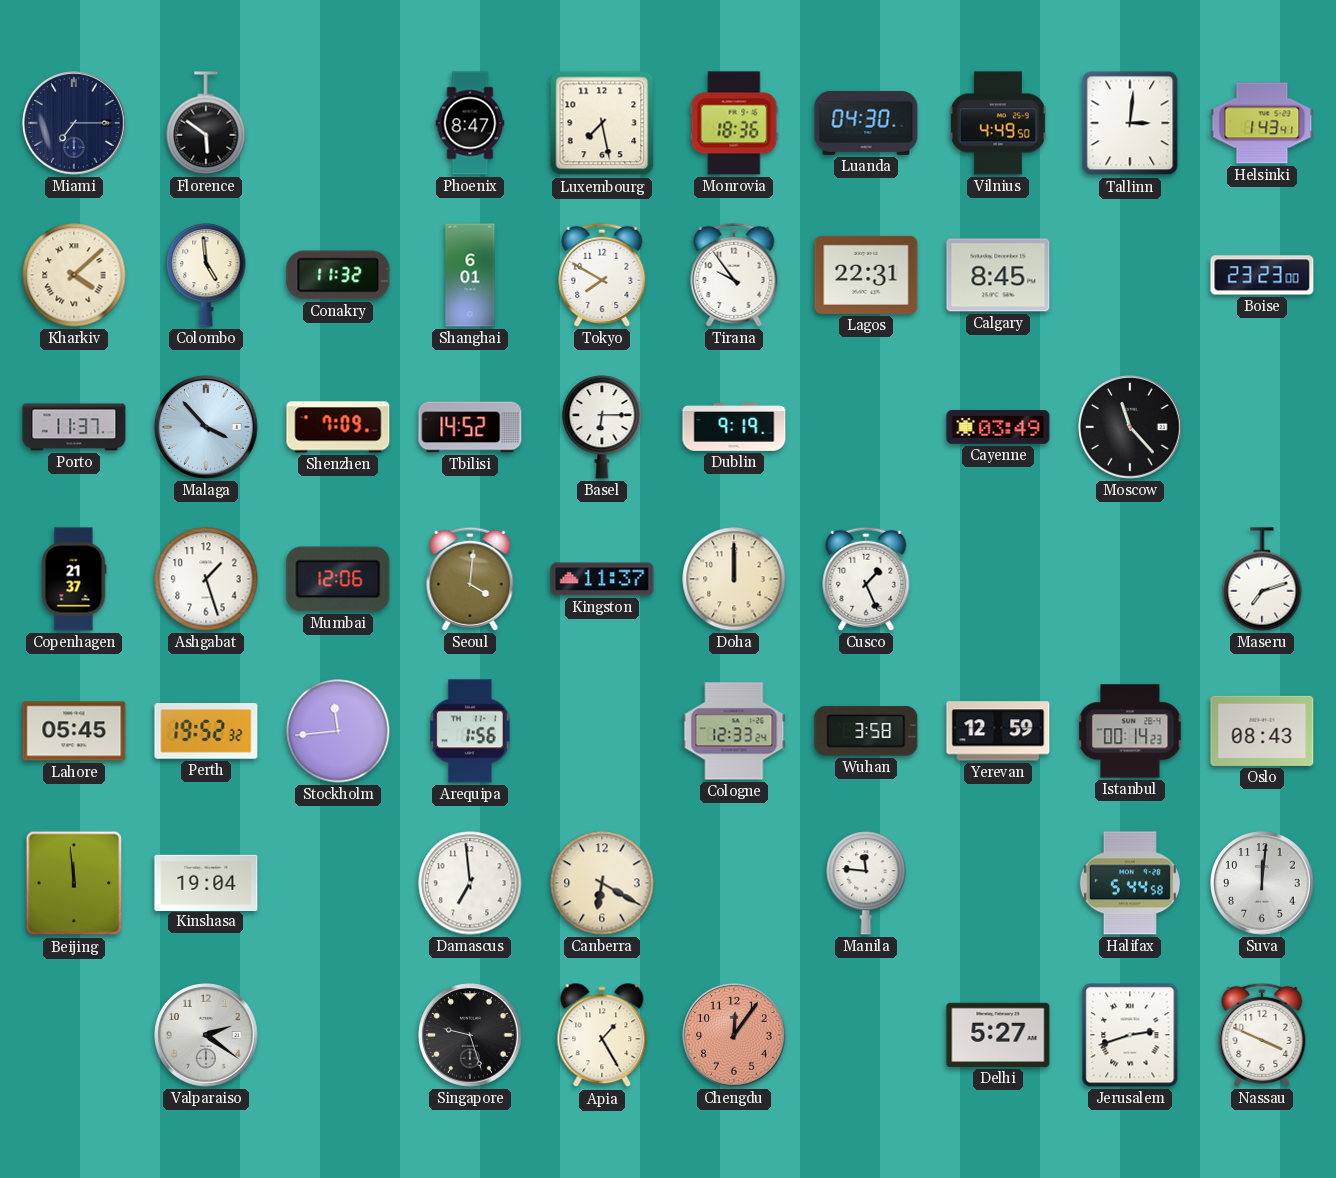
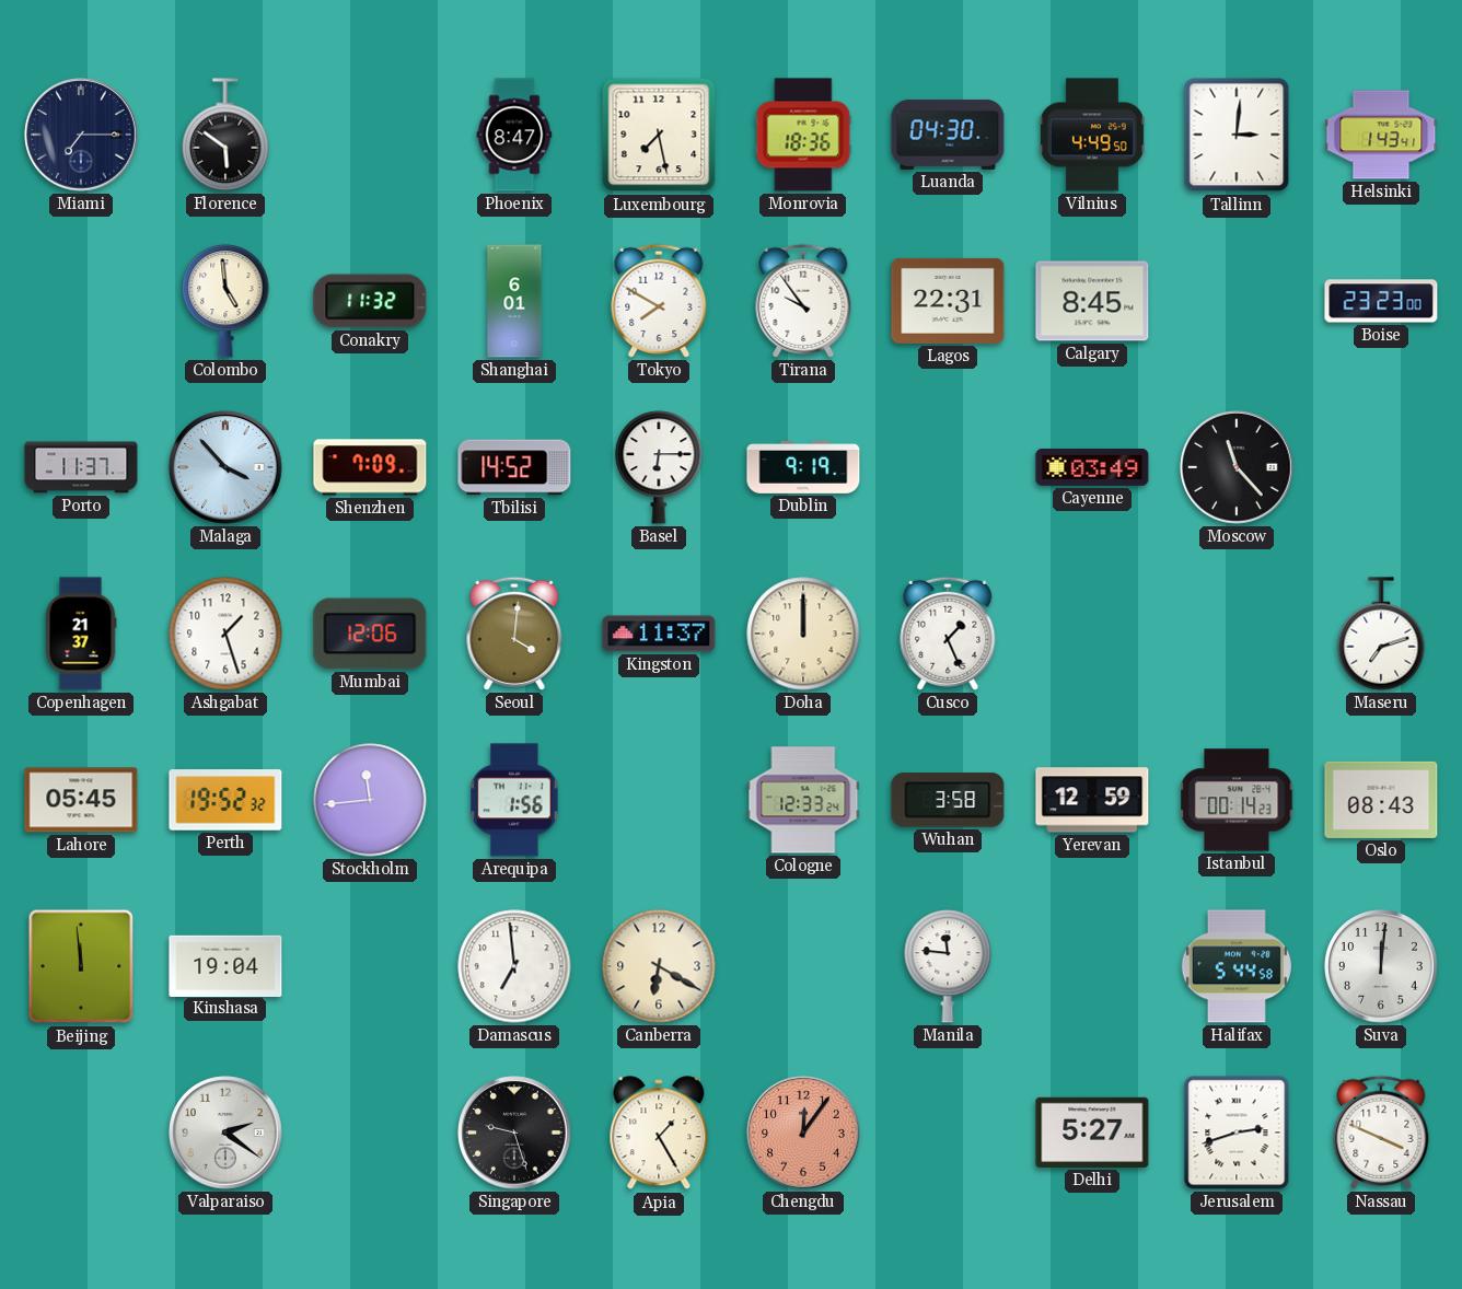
Kharkiv: 4:08 -> none
